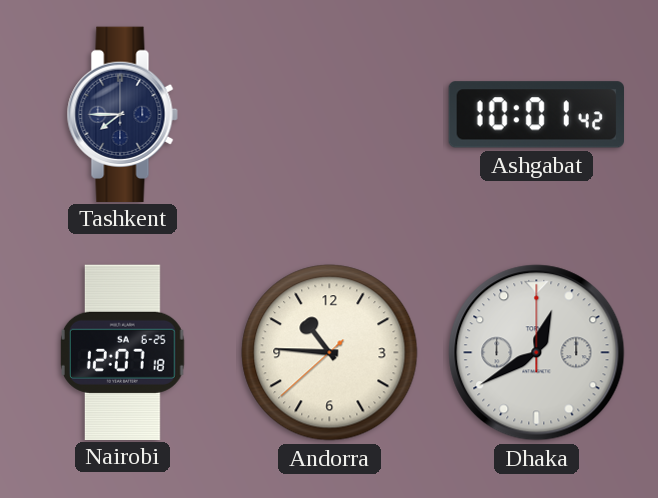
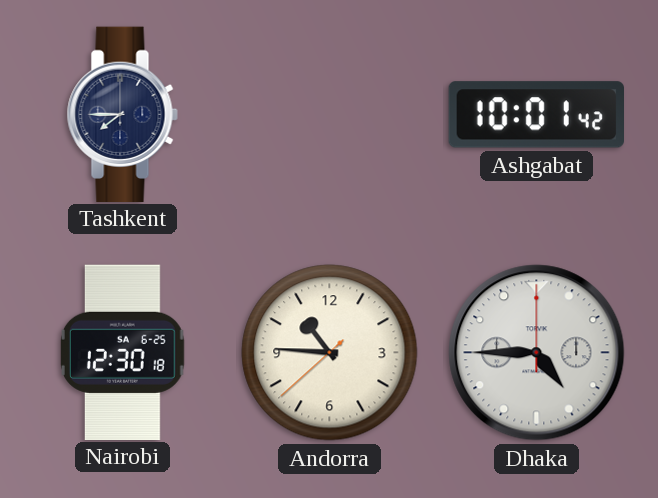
Nairobi: 12:07 -> 12:30
Dhaka: 12:40 -> 4:45
